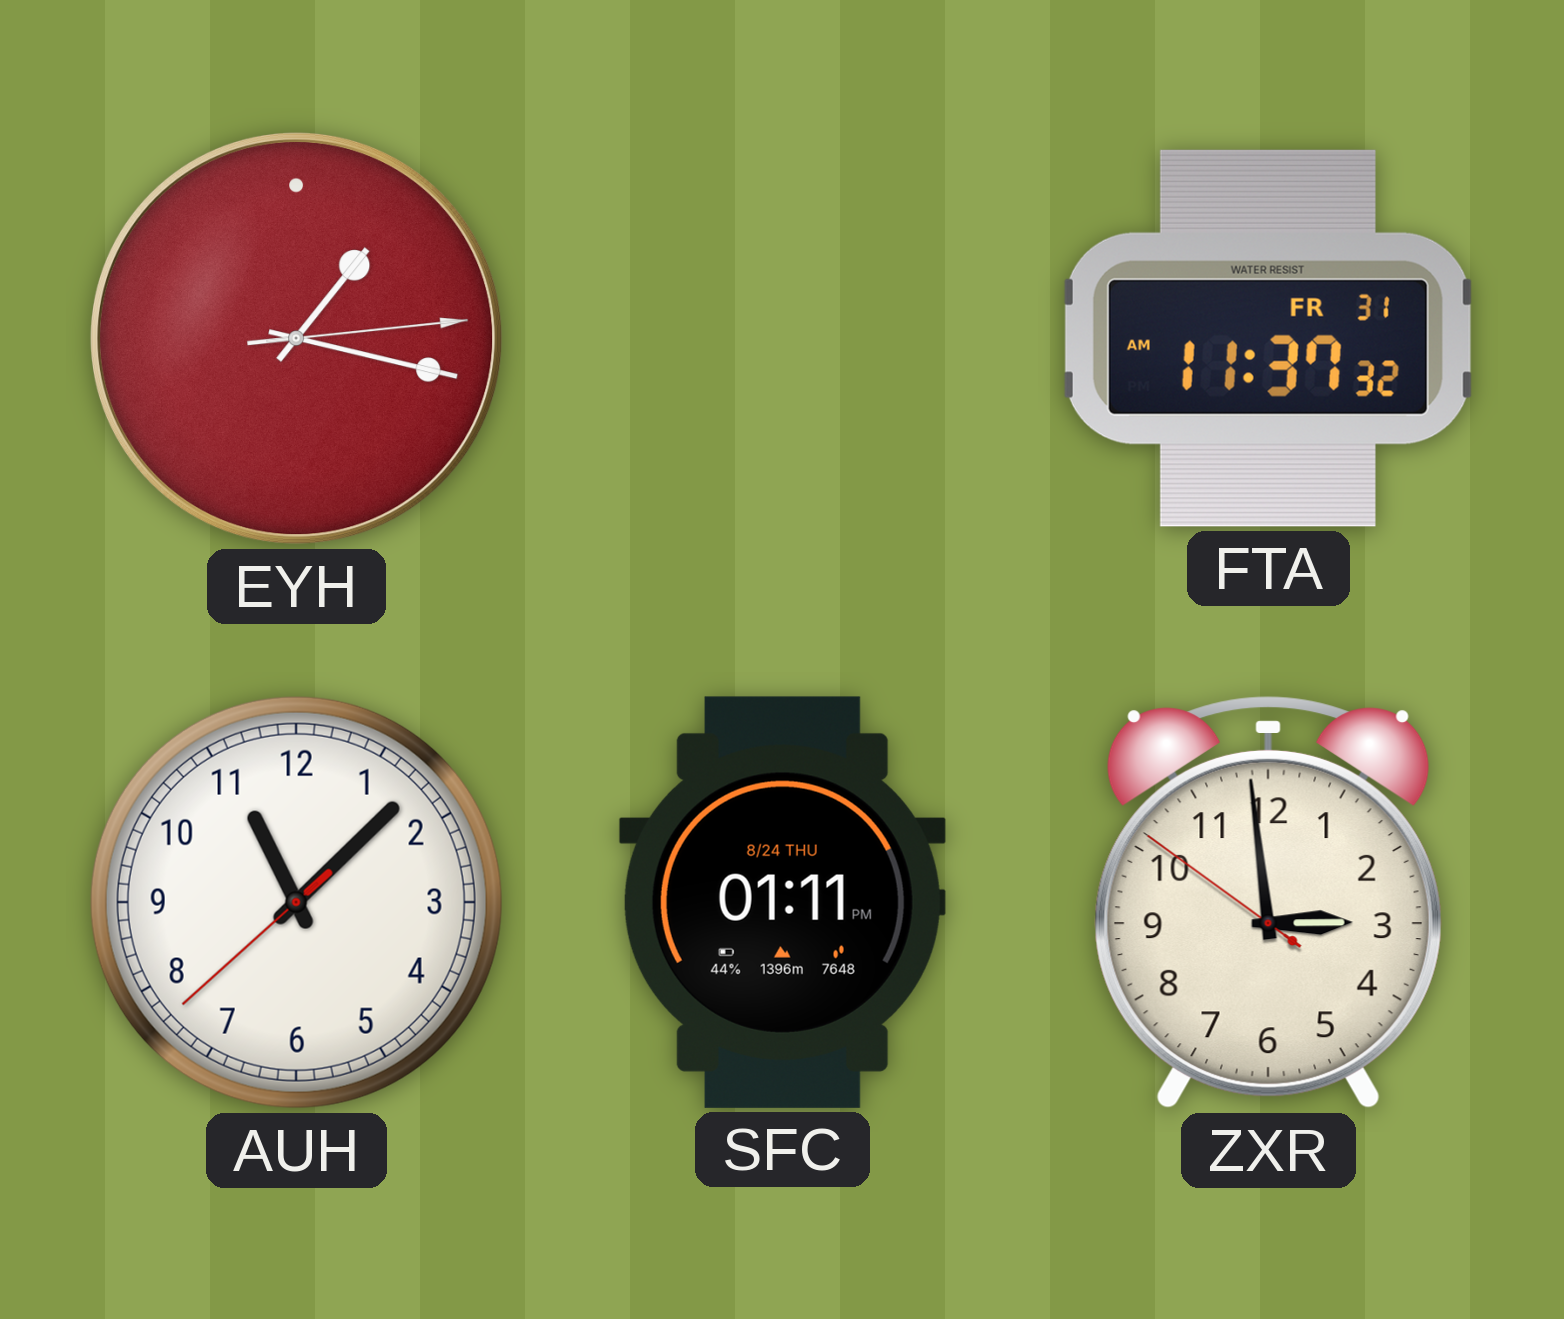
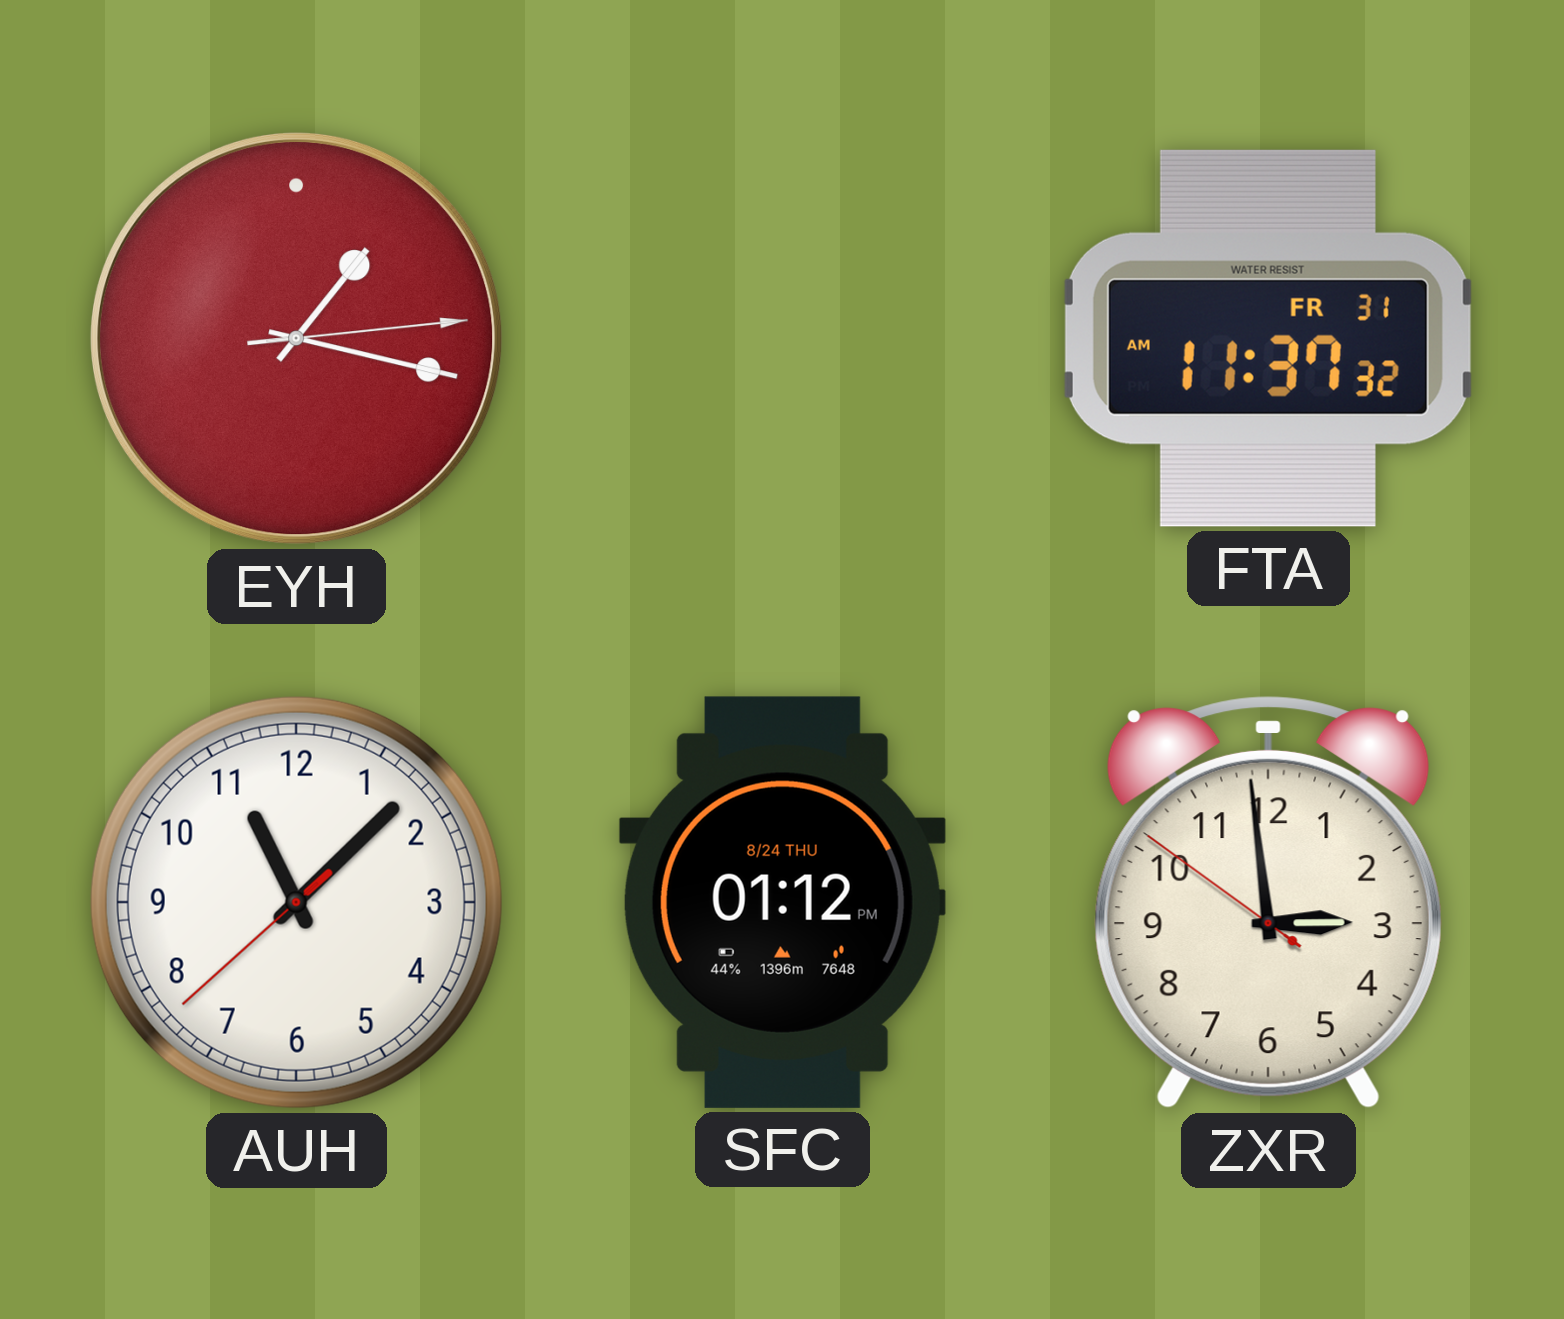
SFC: 01:11 -> 01:12
